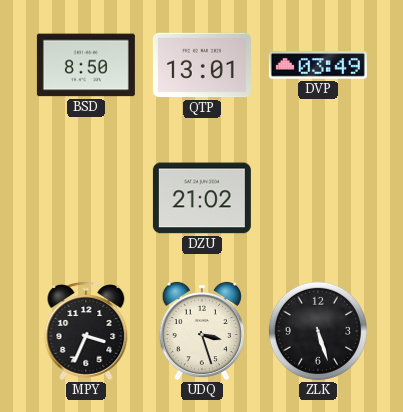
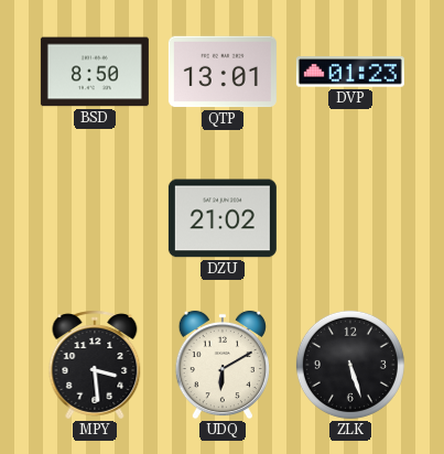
DVP: 03:49 -> 01:23
MPY: 3:34 -> 3:29
UDQ: 3:27 -> 6:10
